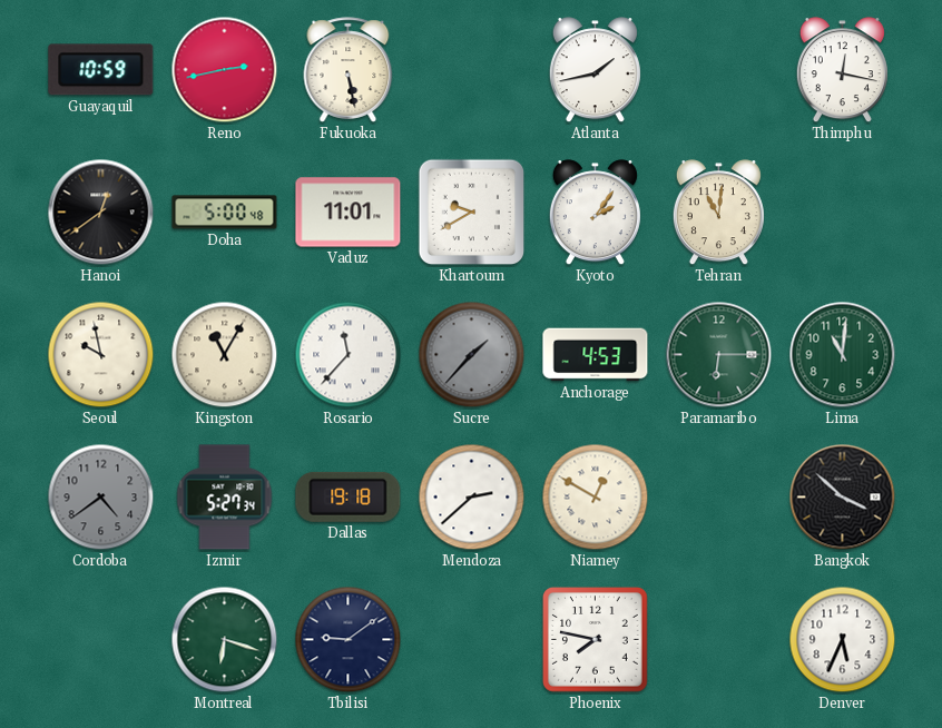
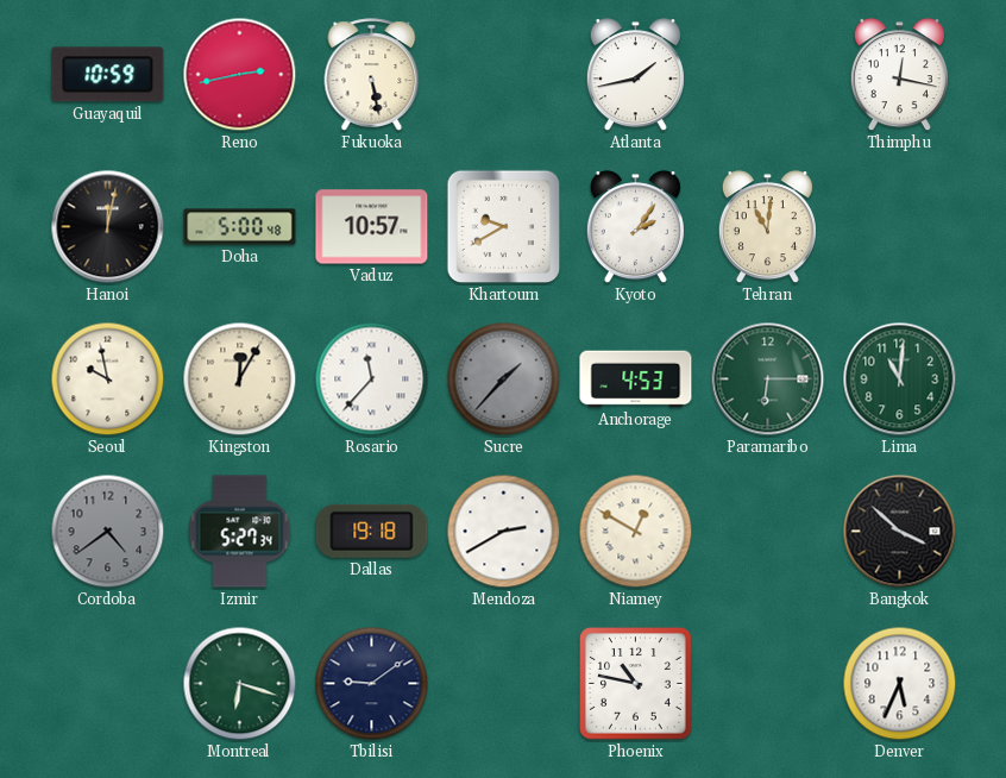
Hanoi: 12:39 -> 12:02
Vaduz: 11:01 -> 10:57
Kingston: 11:05 -> 12:05
Mendoza: 2:38 -> 2:40
Phoenix: 7:47 -> 10:47
